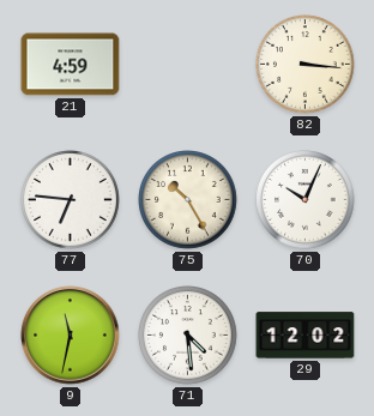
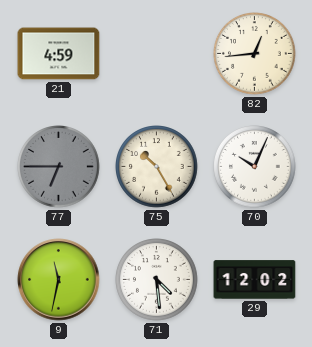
82: 3:16 -> 12:44
77: 6:46 -> 6:45
77 dial: white -> grey
